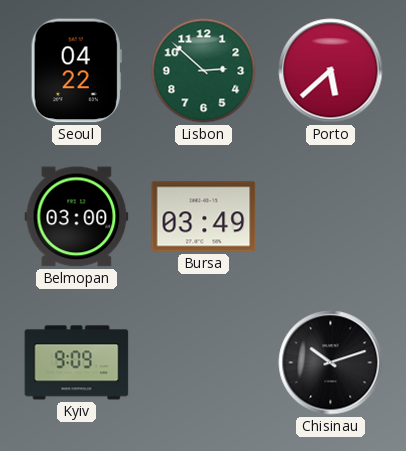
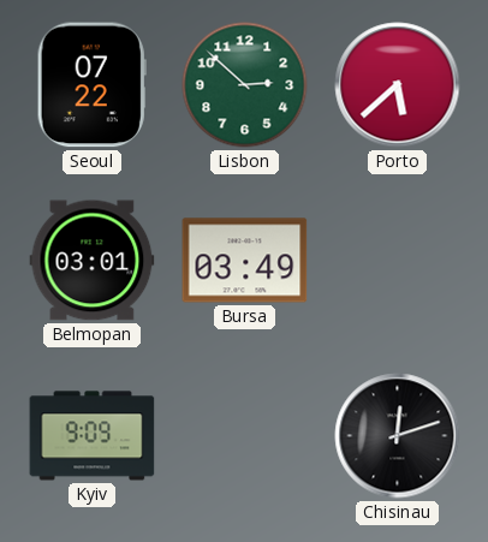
Seoul: 04:22 -> 07:22
Belmopan: 03:00 -> 03:01
Chisinau: 10:12 -> 12:12
